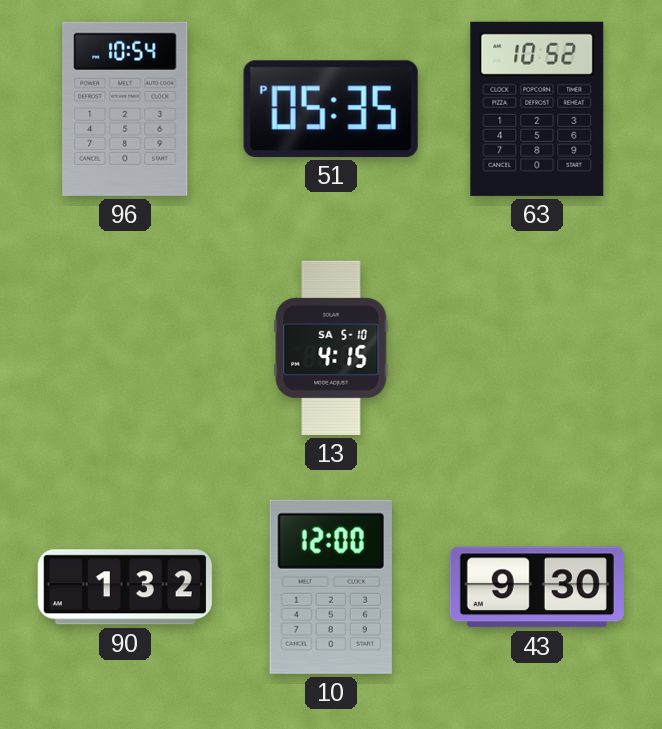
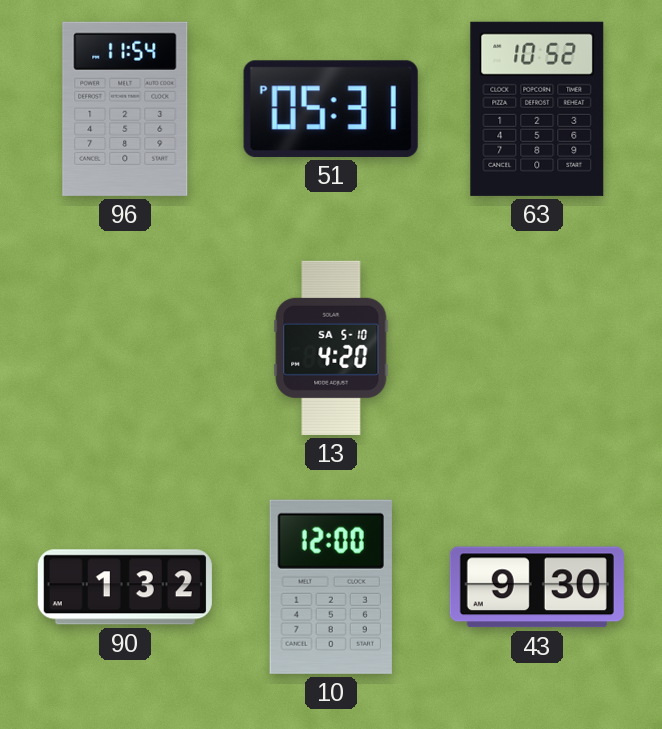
96: 10:54 -> 11:54
51: 05:35 -> 05:31
13: 4:15 -> 4:20
